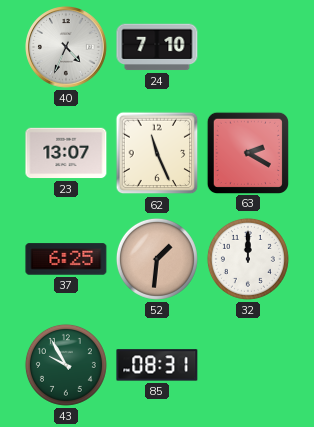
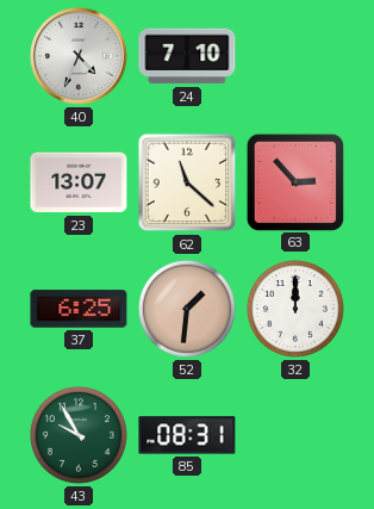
62: 11:26 -> 11:22
63: 2:20 -> 2:53
